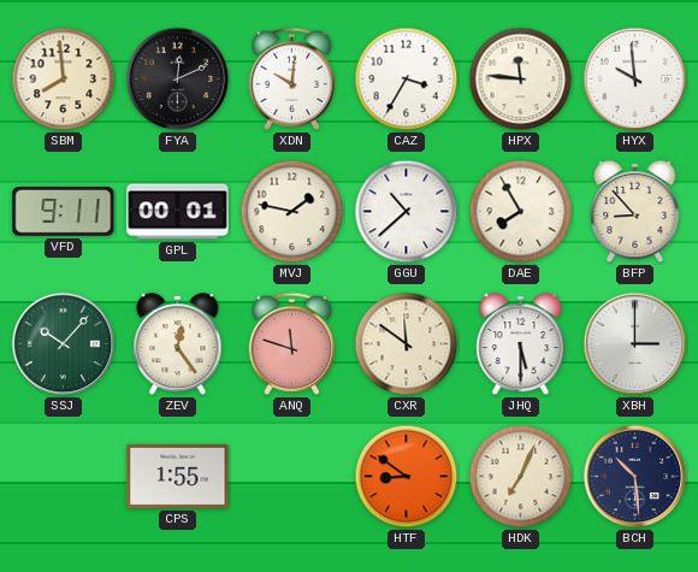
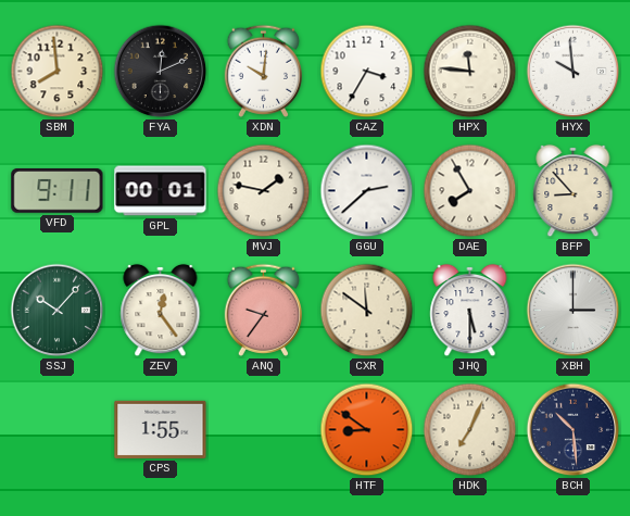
GGU: 10:38 -> 2:38
ANQ: 11:48 -> 9:36
